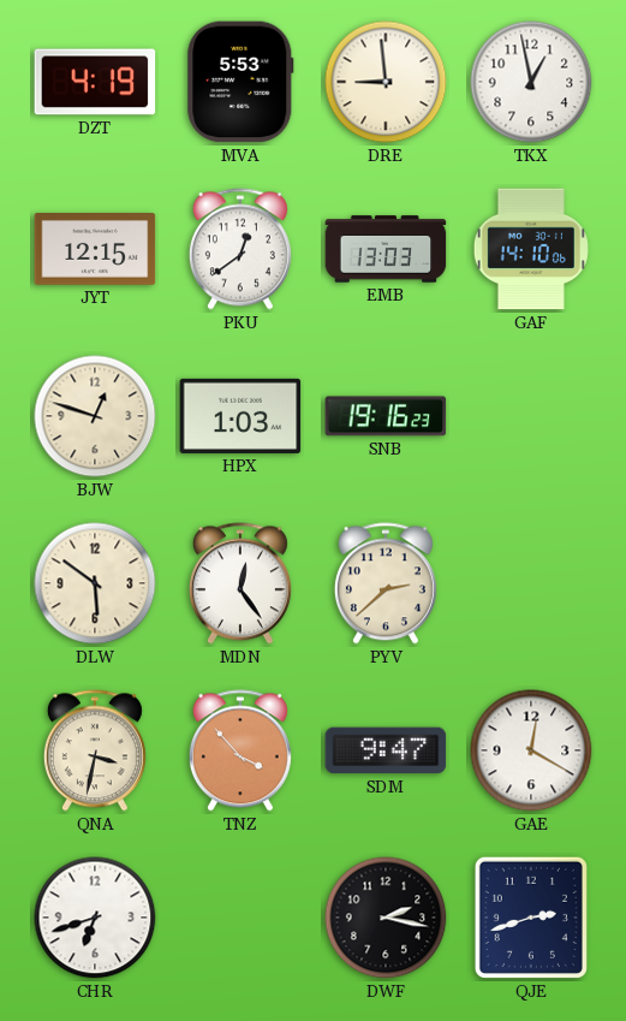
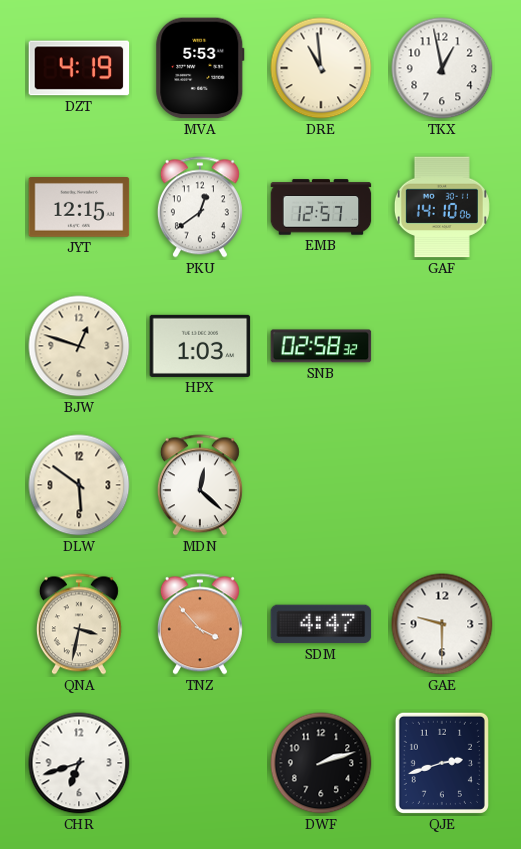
DRE: 8:59 -> 10:59
EMB: 13:03 -> 12:57
SNB: 19:16 -> 02:58
MDN: 12:24 -> 12:22
PYV: 2:38 -> none
SDM: 9:47 -> 4:47
GAE: 12:20 -> 9:30
DWF: 2:17 -> 2:12
